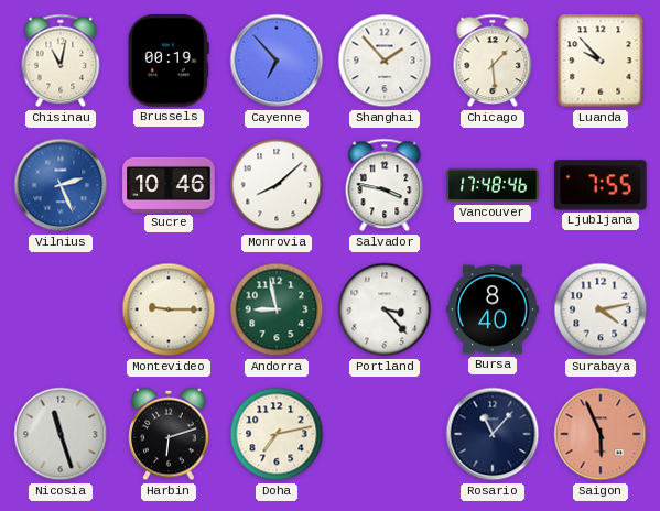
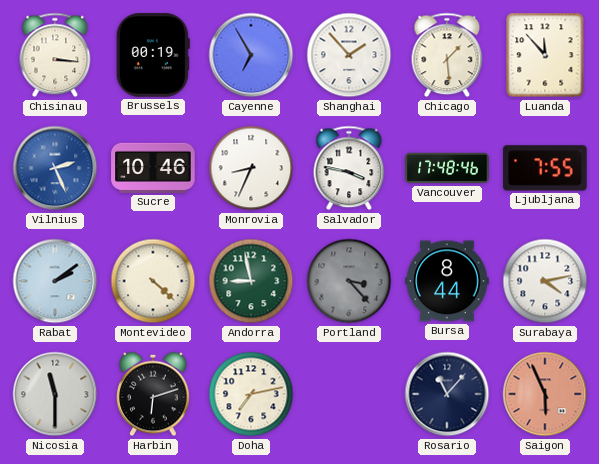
Chisinau: 11:02 -> 3:16
Cayenne: 6:53 -> 6:55
Luanda: 9:53 -> 11:53
Monrovia: 8:08 -> 8:34
Rabat: none -> 2:09
Montevideo: 9:15 -> 4:22
Portland dial: white -> grey
Bursa: 8:40 -> 8:44
Nicosia: 11:27 -> 11:30
